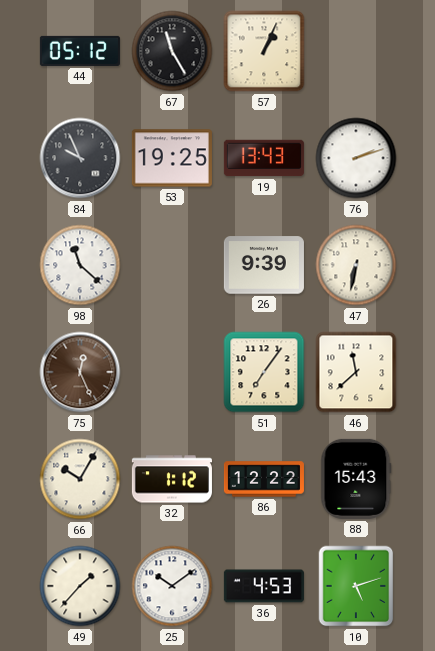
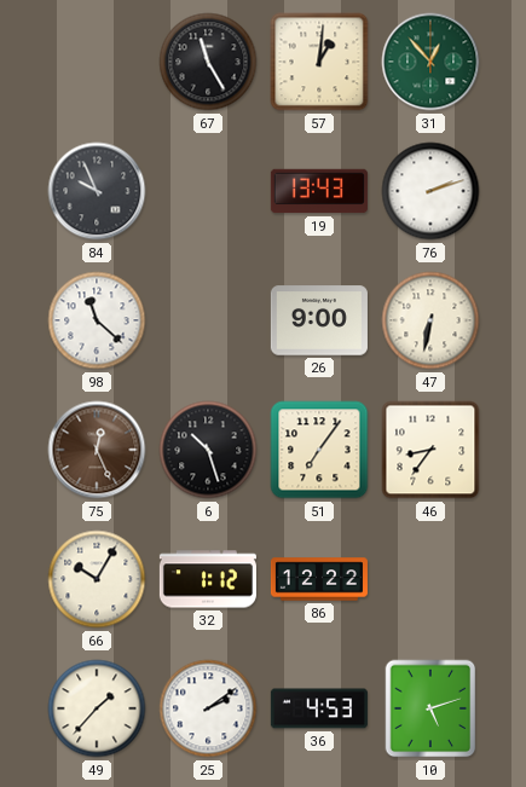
44: 05:12 -> none
57: 1:04 -> 1:01
31: none -> 12:53
53: 19:25 -> none
26: 9:39 -> 9:00
6: none -> 10:27
46: 11:38 -> 8:36
88: 15:43 -> none
25: 10:09 -> 2:09
